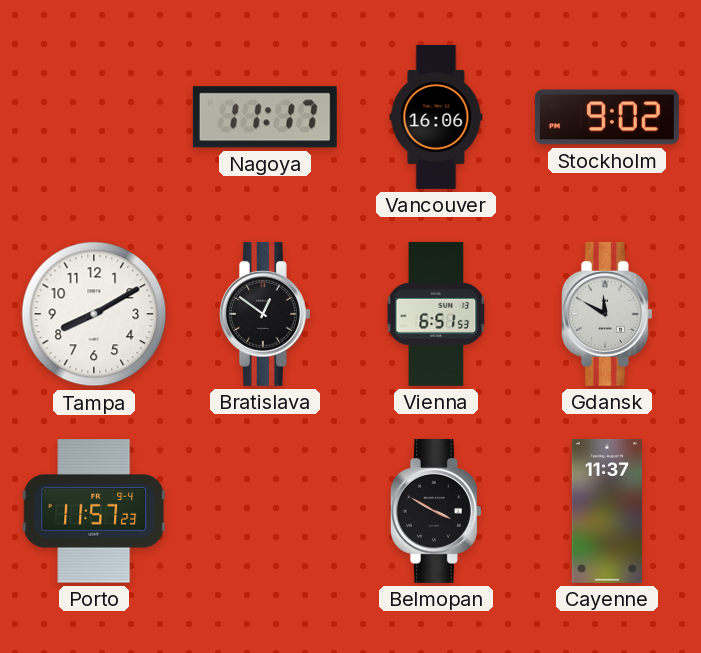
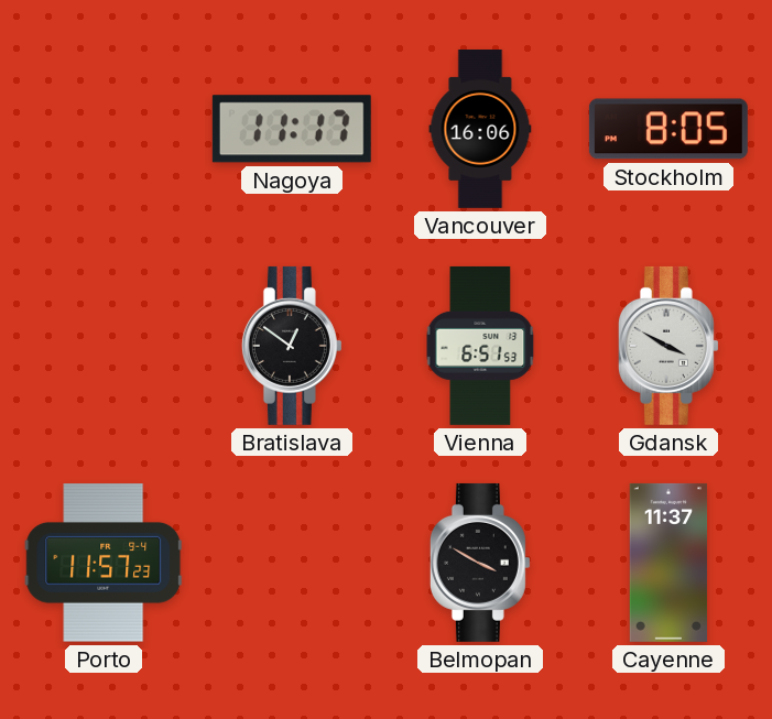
Stockholm: 9:02 -> 8:05
Tampa: 8:10 -> none
Gdansk: 11:50 -> 3:50
